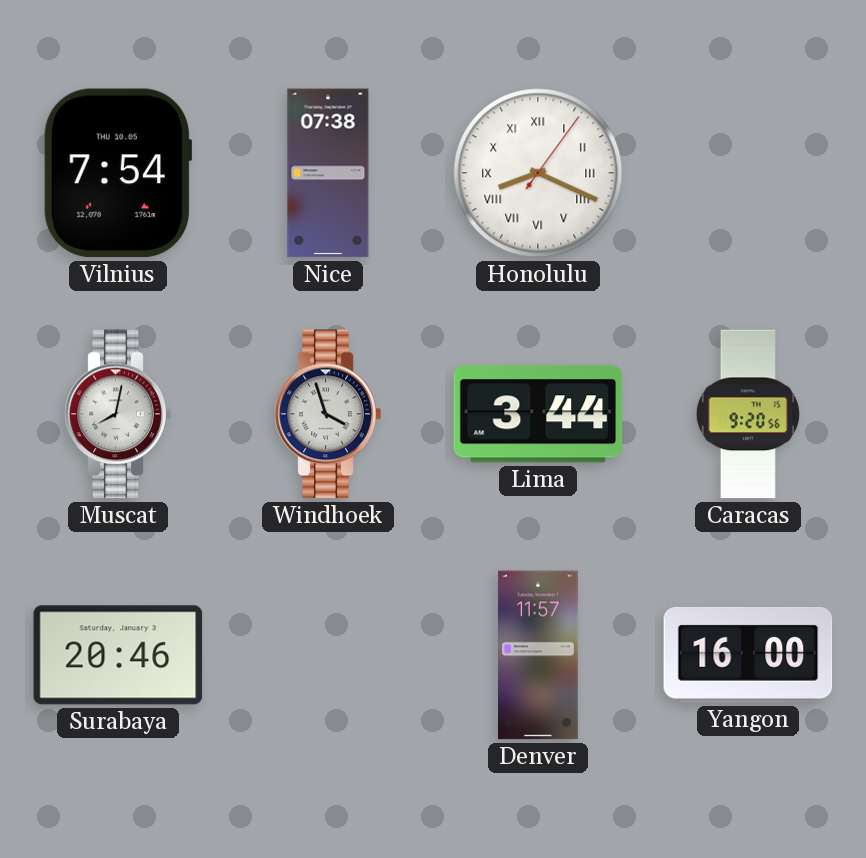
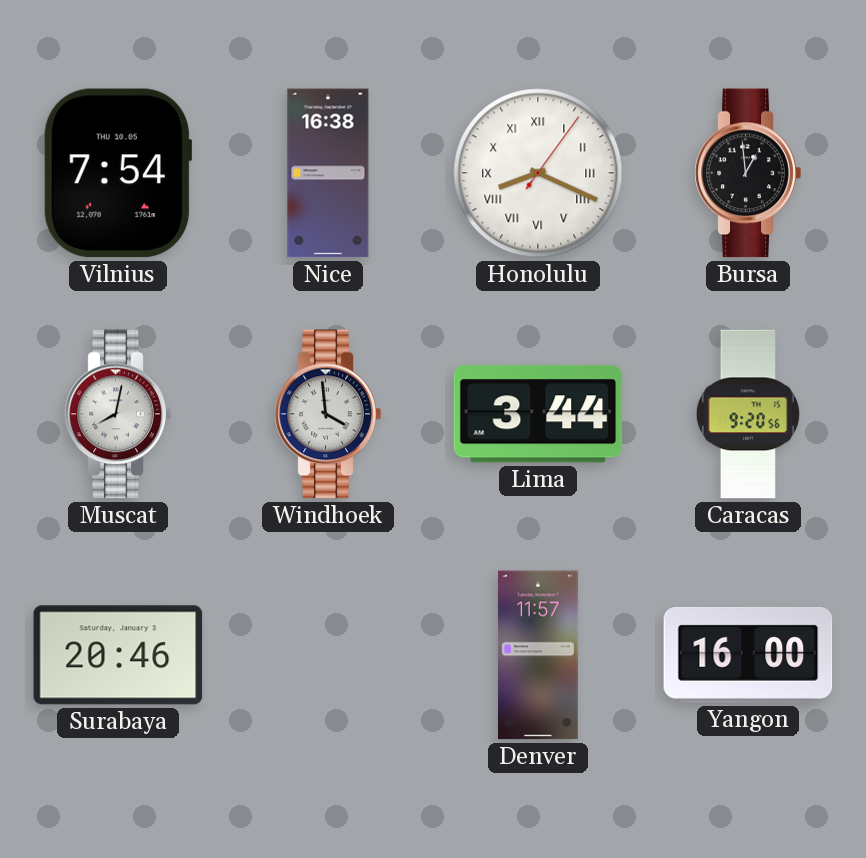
Nice: 07:38 -> 16:38
Bursa: none -> 12:59
Windhoek: 3:57 -> 3:59
